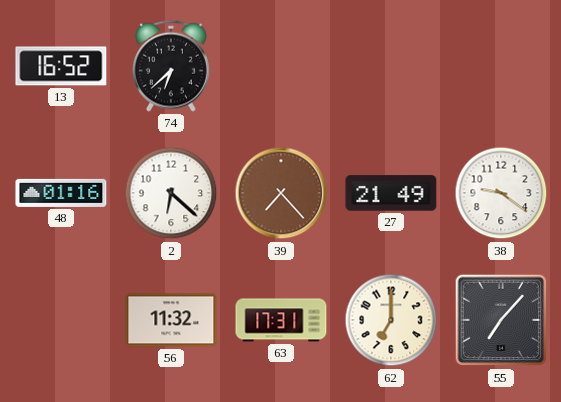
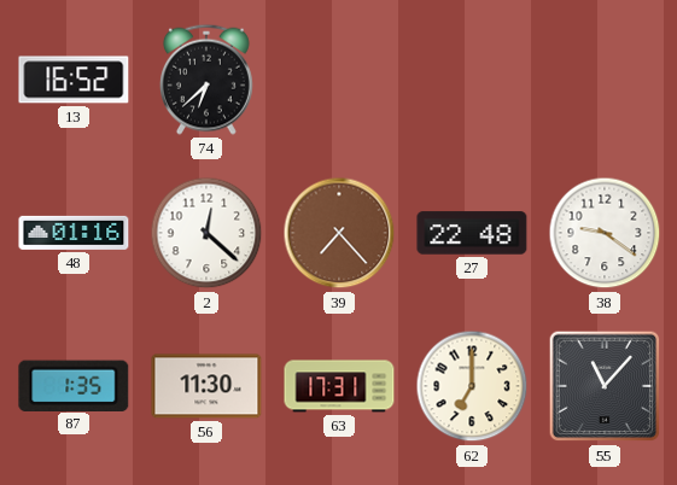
2: 6:22 -> 12:22
27: 21:49 -> 22:48
87: none -> 1:35
56: 11:32 -> 11:30
55: 7:07 -> 11:07
